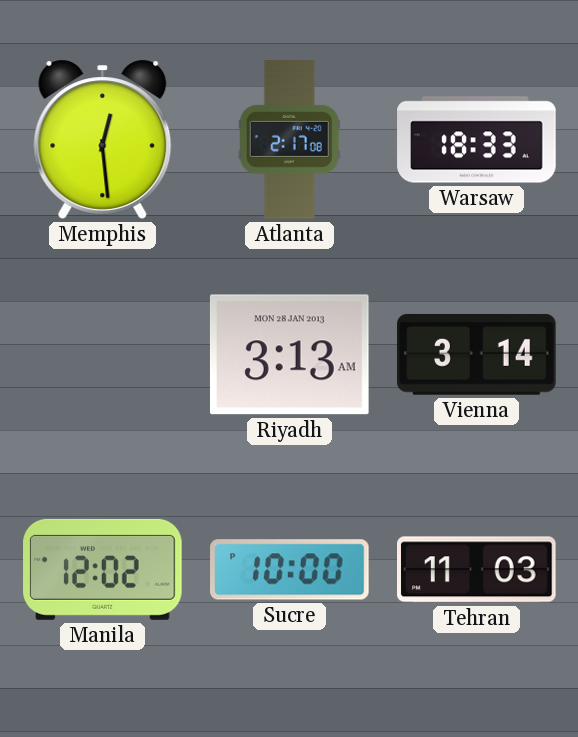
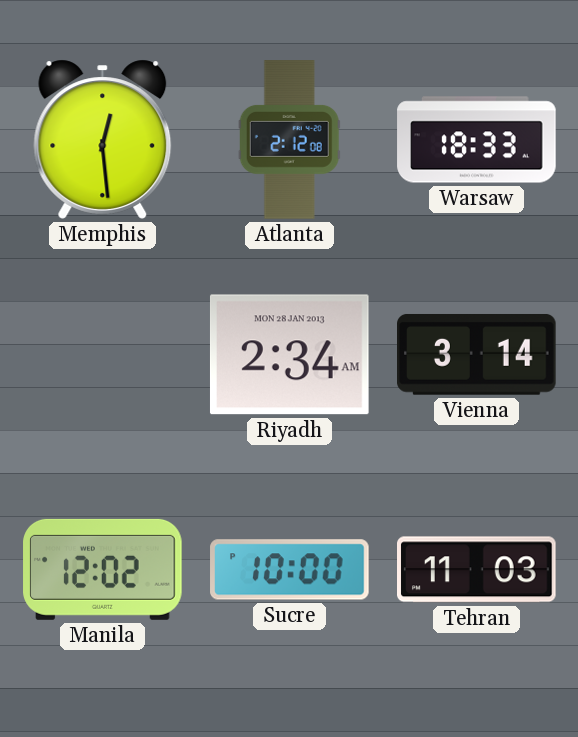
Atlanta: 2:17 -> 2:12
Riyadh: 3:13 -> 2:34
